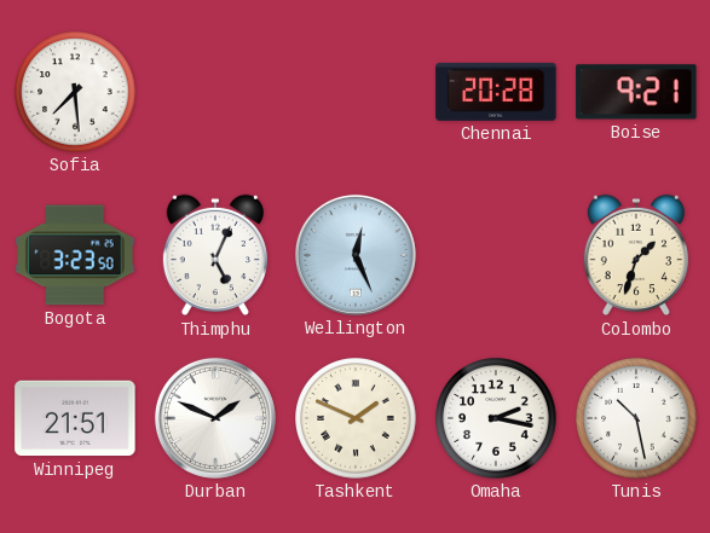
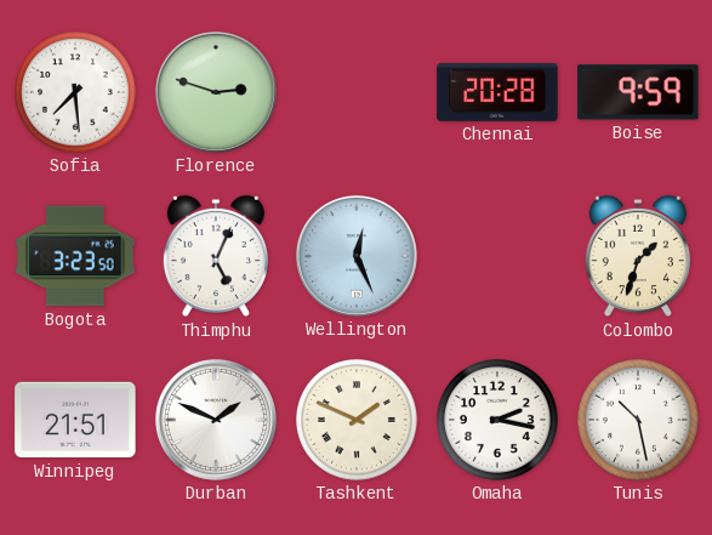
Florence: none -> 2:48
Boise: 9:21 -> 9:59
